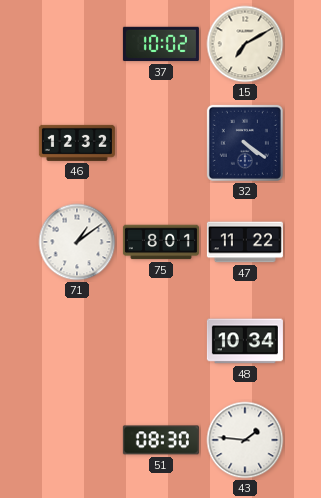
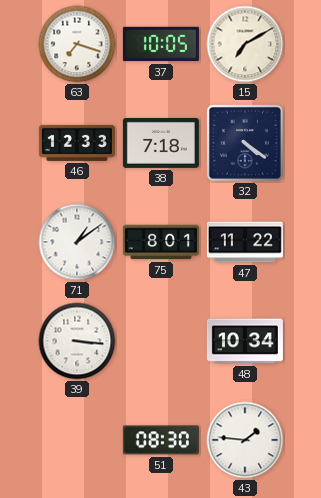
63: none -> 7:18
37: 10:02 -> 10:05
46: 12:32 -> 12:33
38: none -> 7:18
39: none -> 3:16
